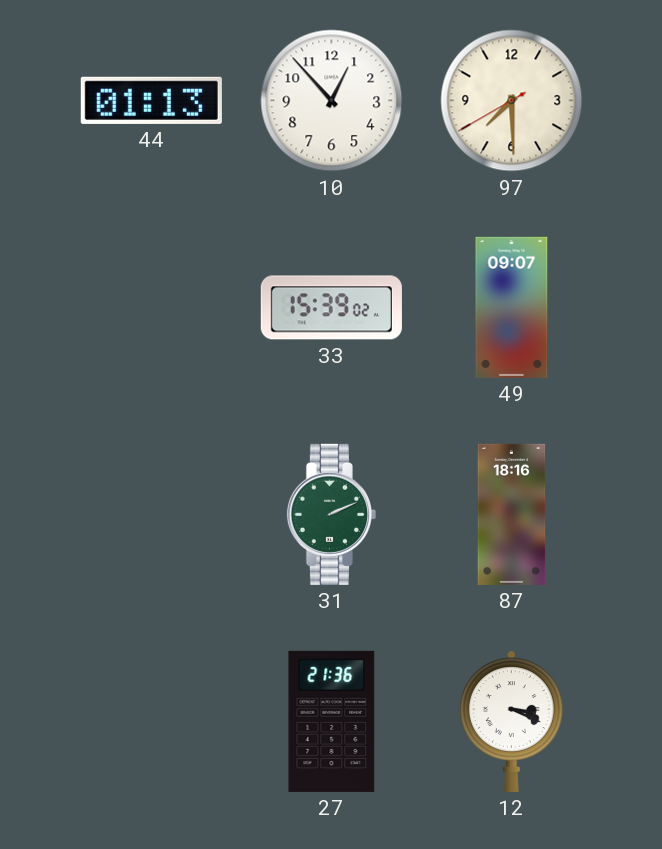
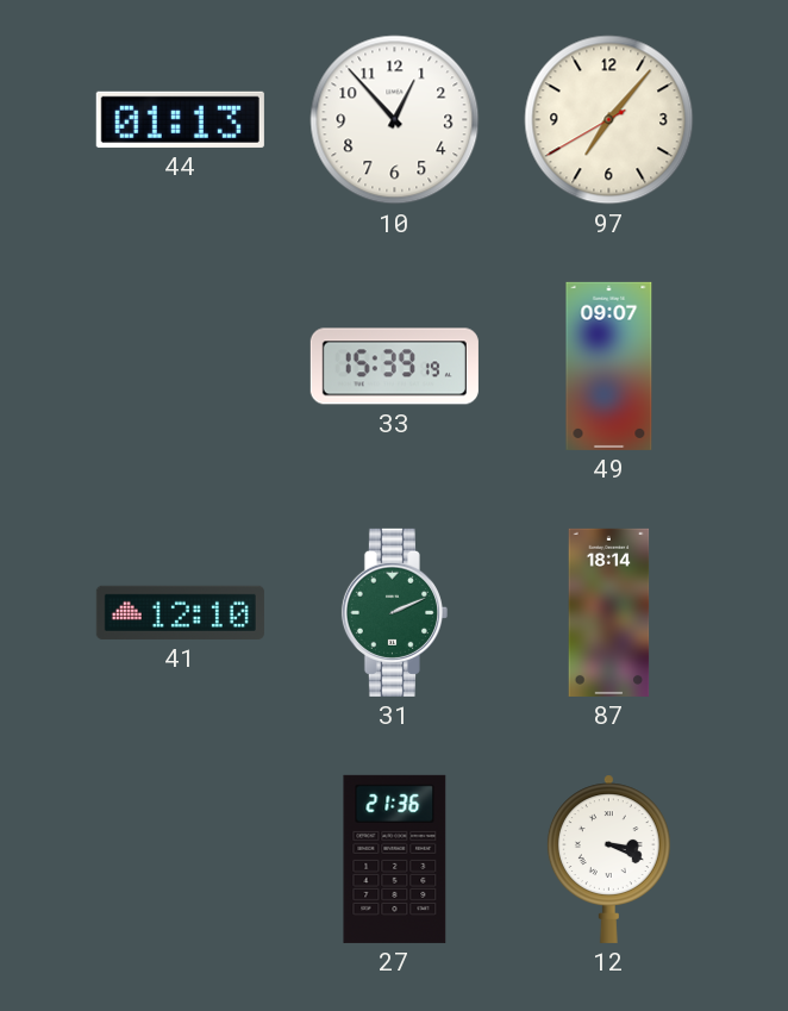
97: 7:29 -> 7:06
33: 15:39:02 -> 15:39:19
41: none -> 12:10
87: 18:16 -> 18:14
